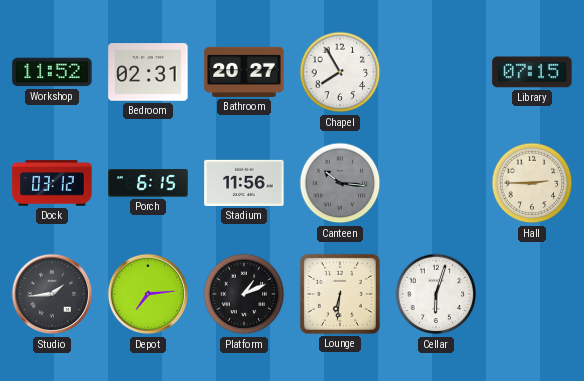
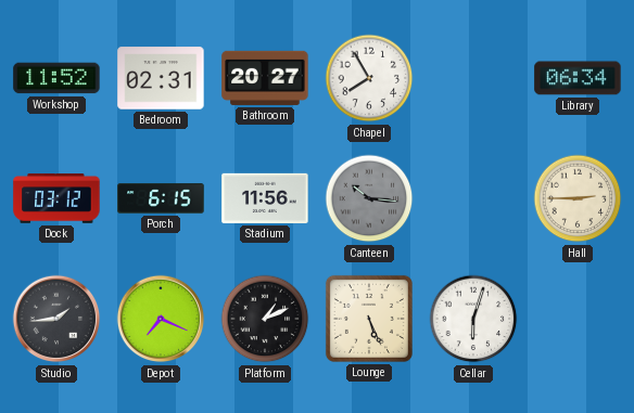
Library: 07:15 -> 06:34
Depot: 7:14 -> 7:19
Lounge: 6:31 -> 5:26
